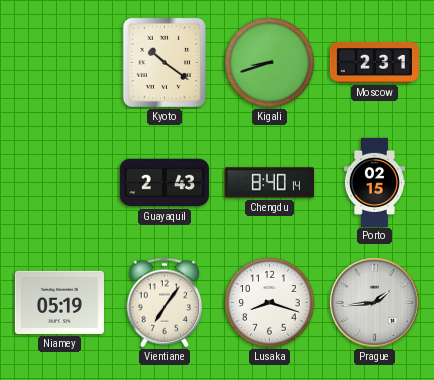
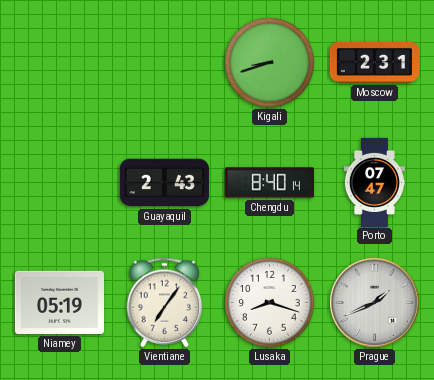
Kyoto: 10:21 -> none
Porto: 02:15 -> 07:47
Prague: 1:44 -> 1:41
